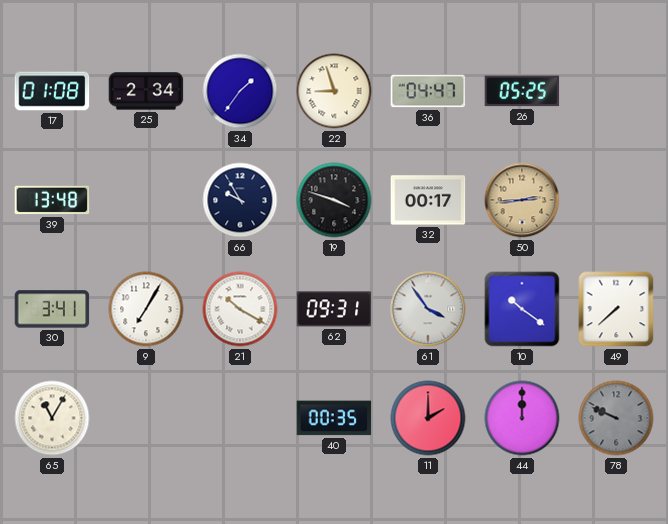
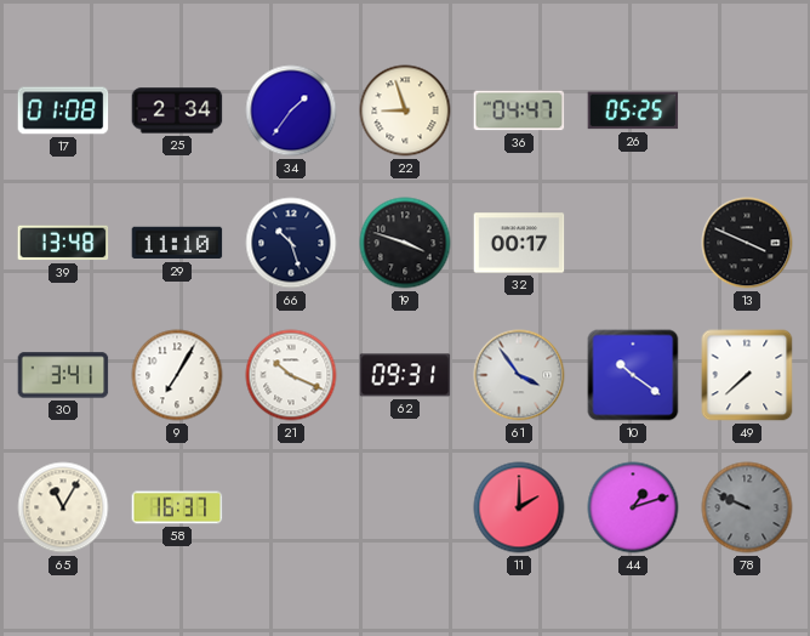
29: none -> 11:10
66: 9:55 -> 10:27
50: 2:44 -> none
13: none -> 3:49
21: 10:20 -> 10:19
58: none -> 16:37
40: 00:35 -> none
44: 12:00 -> 1:12
